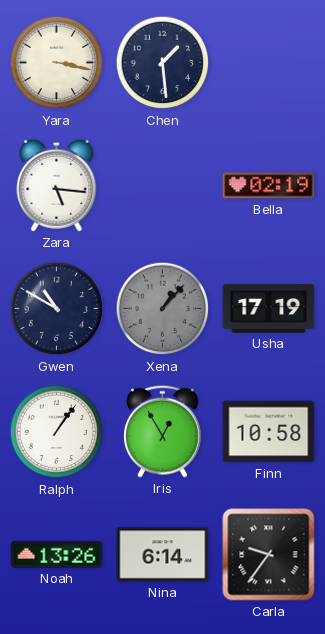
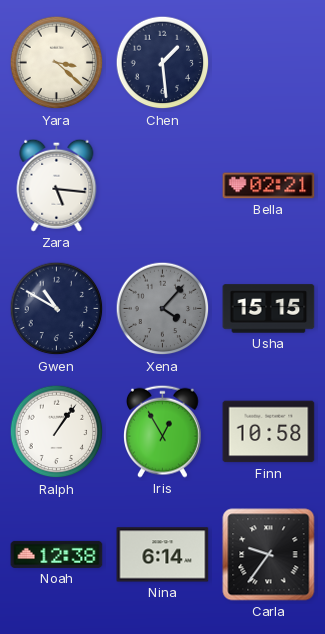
Yara: 3:17 -> 3:22
Bella: 02:19 -> 02:21
Xena: 1:07 -> 4:07
Usha: 17:19 -> 15:15
Noah: 13:26 -> 12:38
